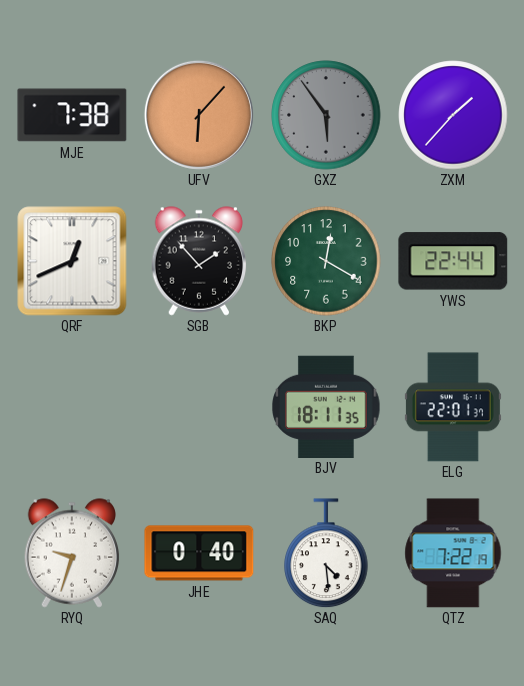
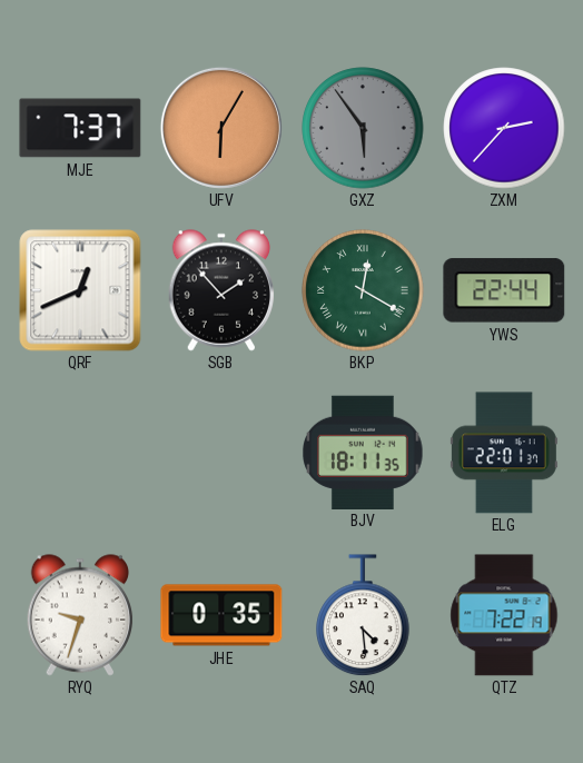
MJE: 7:38 -> 7:37
UFV: 6:07 -> 6:05
ZXM: 1:37 -> 2:37
BKP numerals: Arabic -> Roman
JHE: 0:40 -> 0:35
